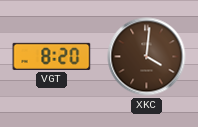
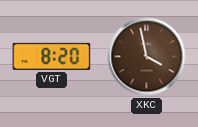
XKC: 4:01 -> 3:58
